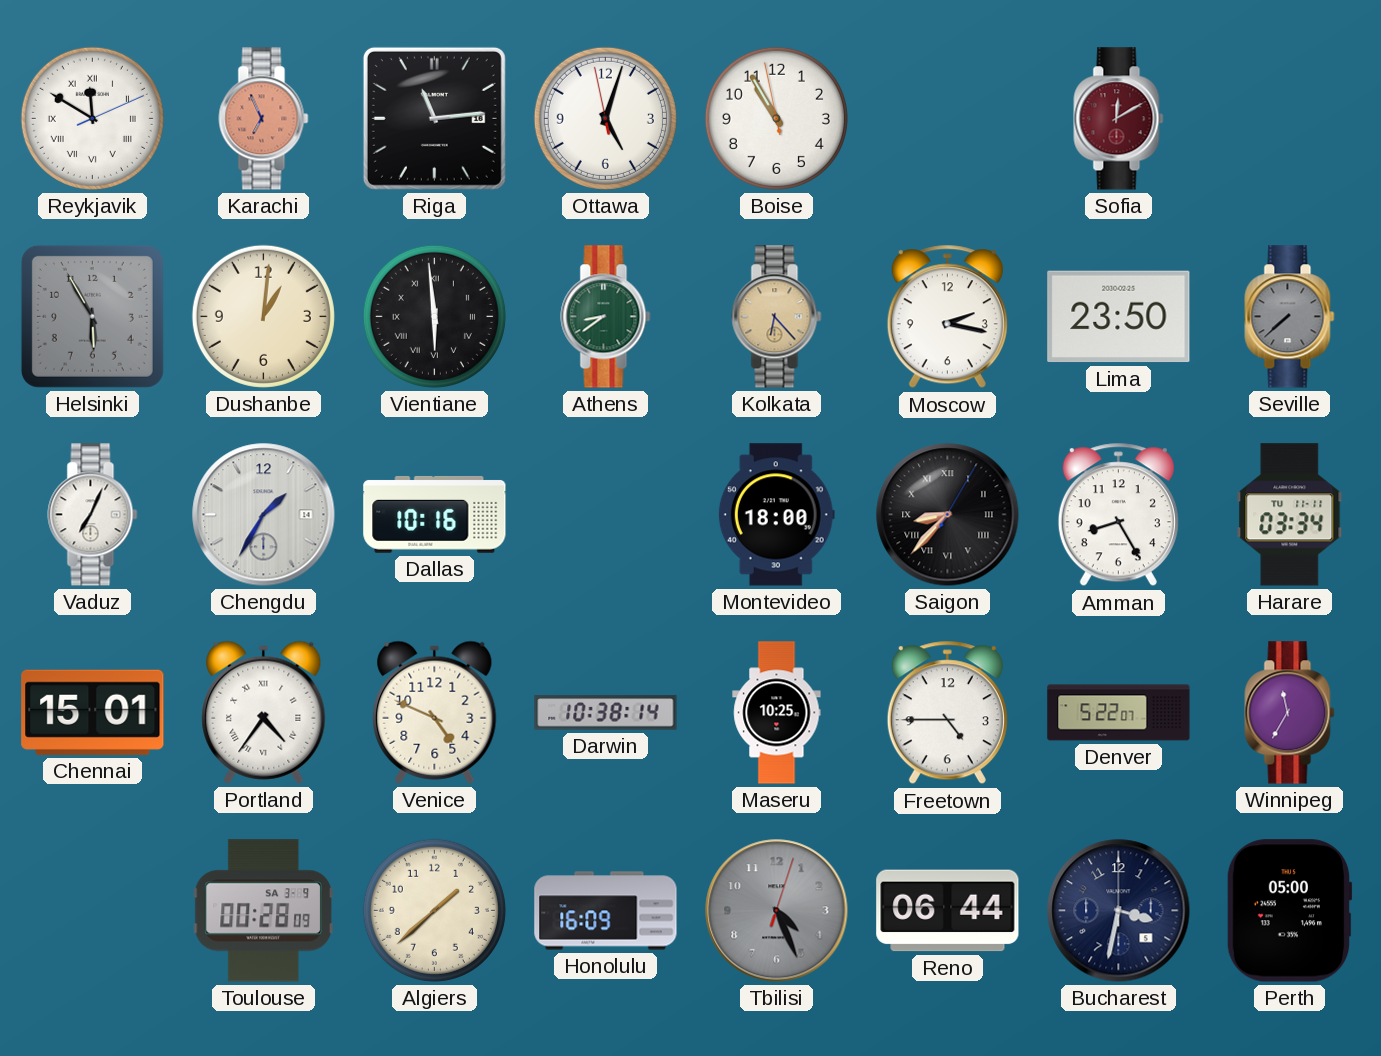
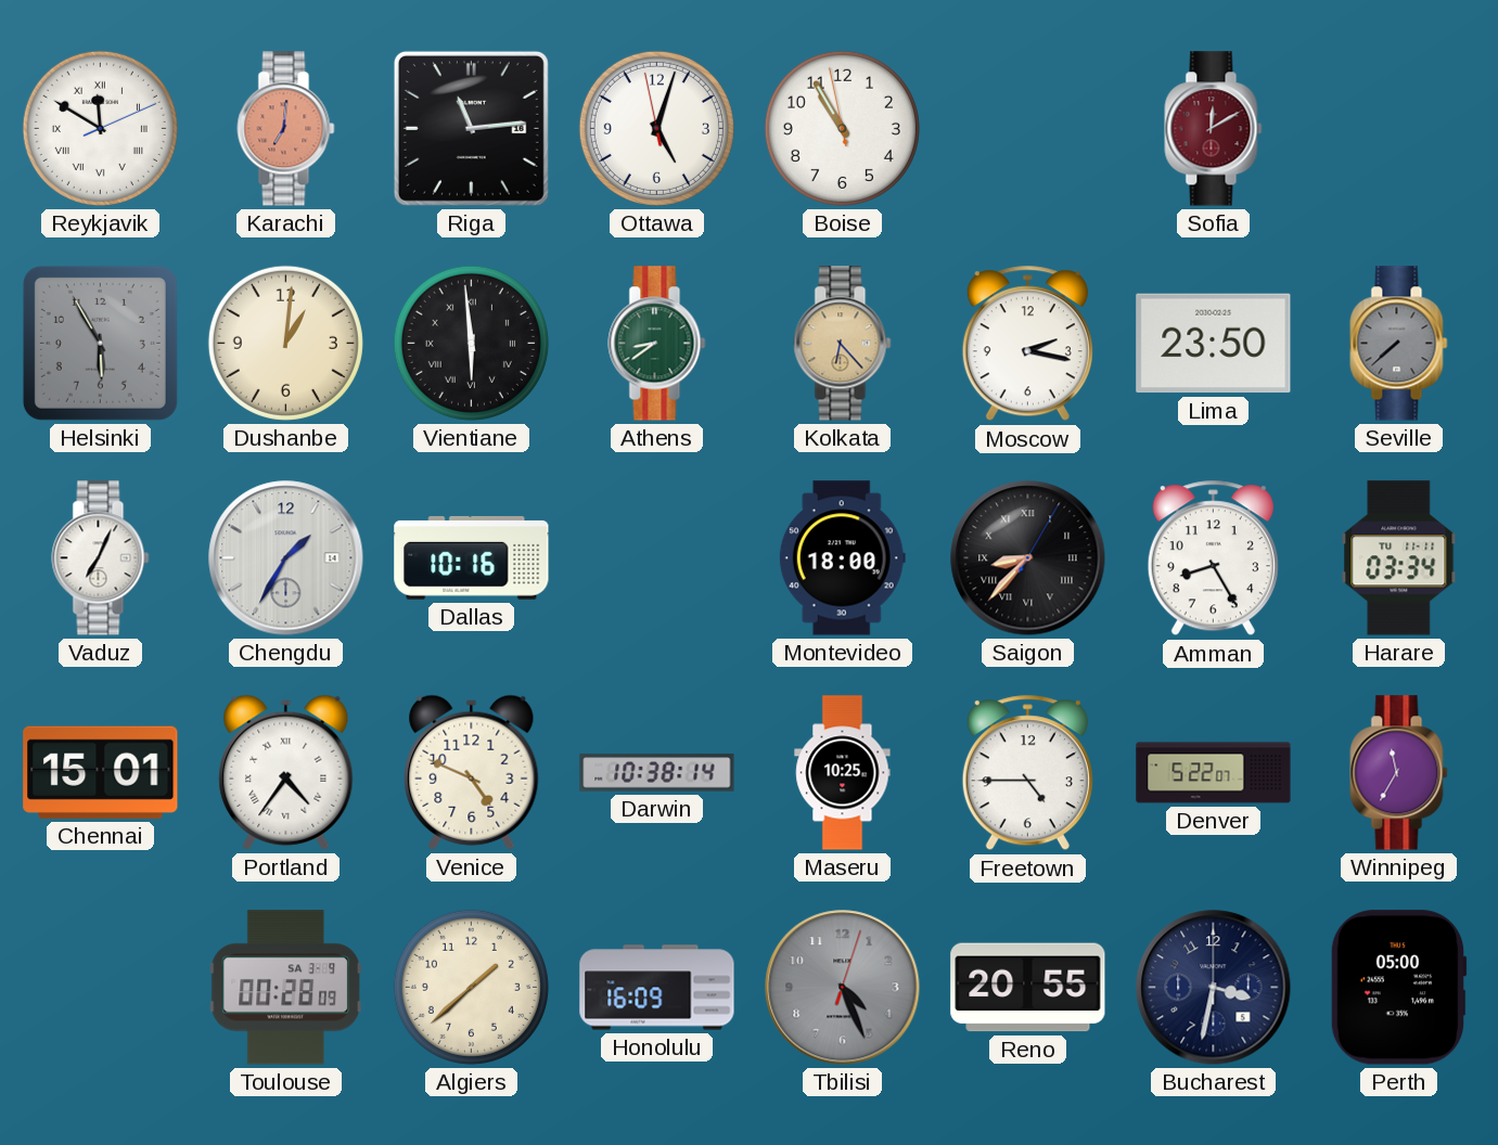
Karachi: 6:56 -> 7:01
Reno: 06:44 -> 20:55
